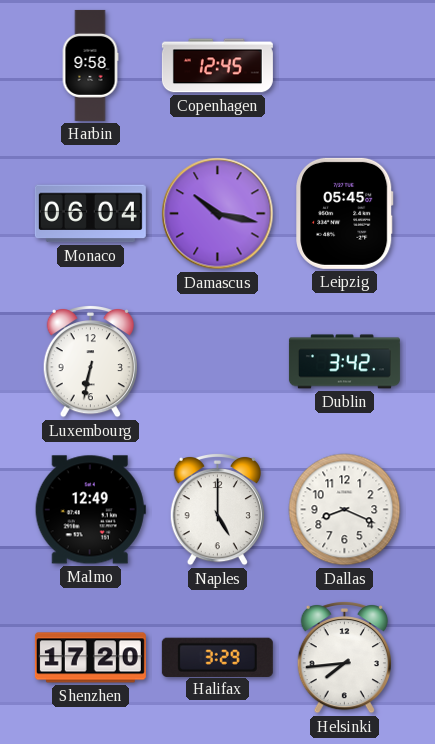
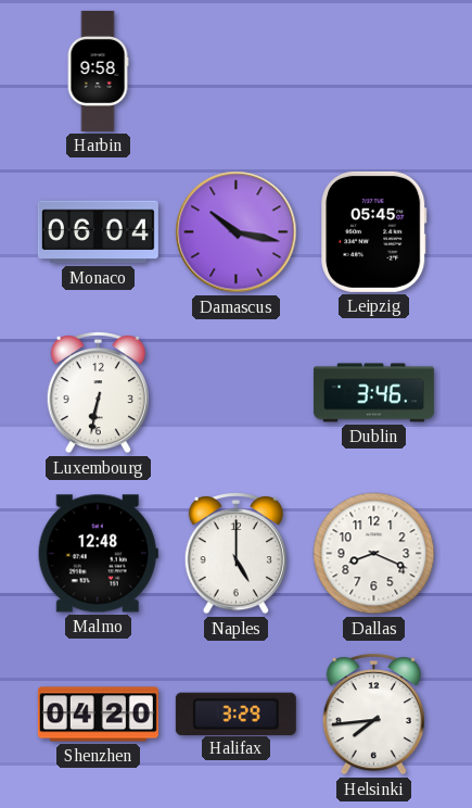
Copenhagen: 12:45 -> none
Dublin: 3:42 -> 3:46
Malmo: 12:49 -> 12:48
Shenzhen: 17:20 -> 04:20
